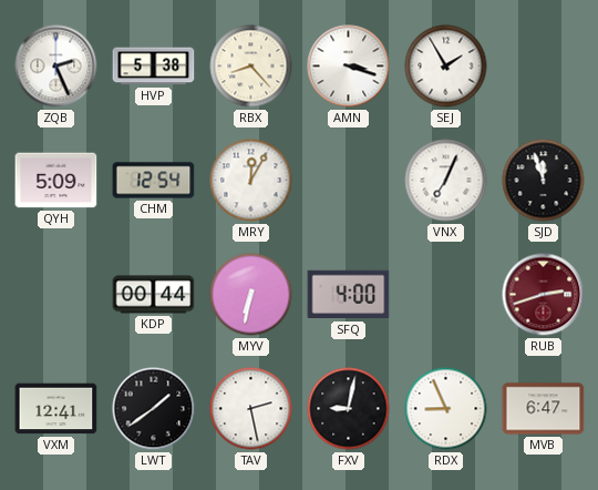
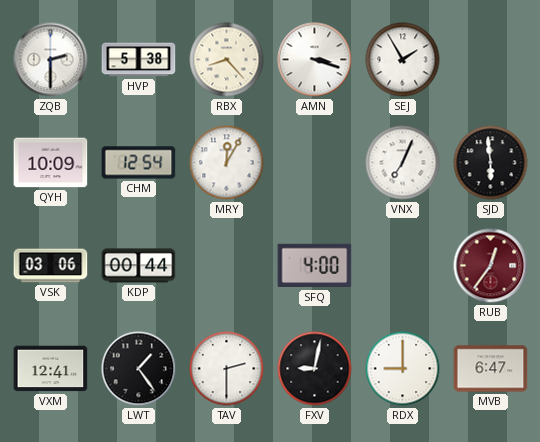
ZQB: 2:26 -> 2:30
QYH: 5:09 -> 10:09
SJD: 11:57 -> 5:59
VSK: none -> 03:06
MYV: 6:32 -> none
RUB: 2:42 -> 12:36
LWT: 1:39 -> 1:24
TAV: 2:28 -> 2:30
RDX: 8:56 -> 9:00
